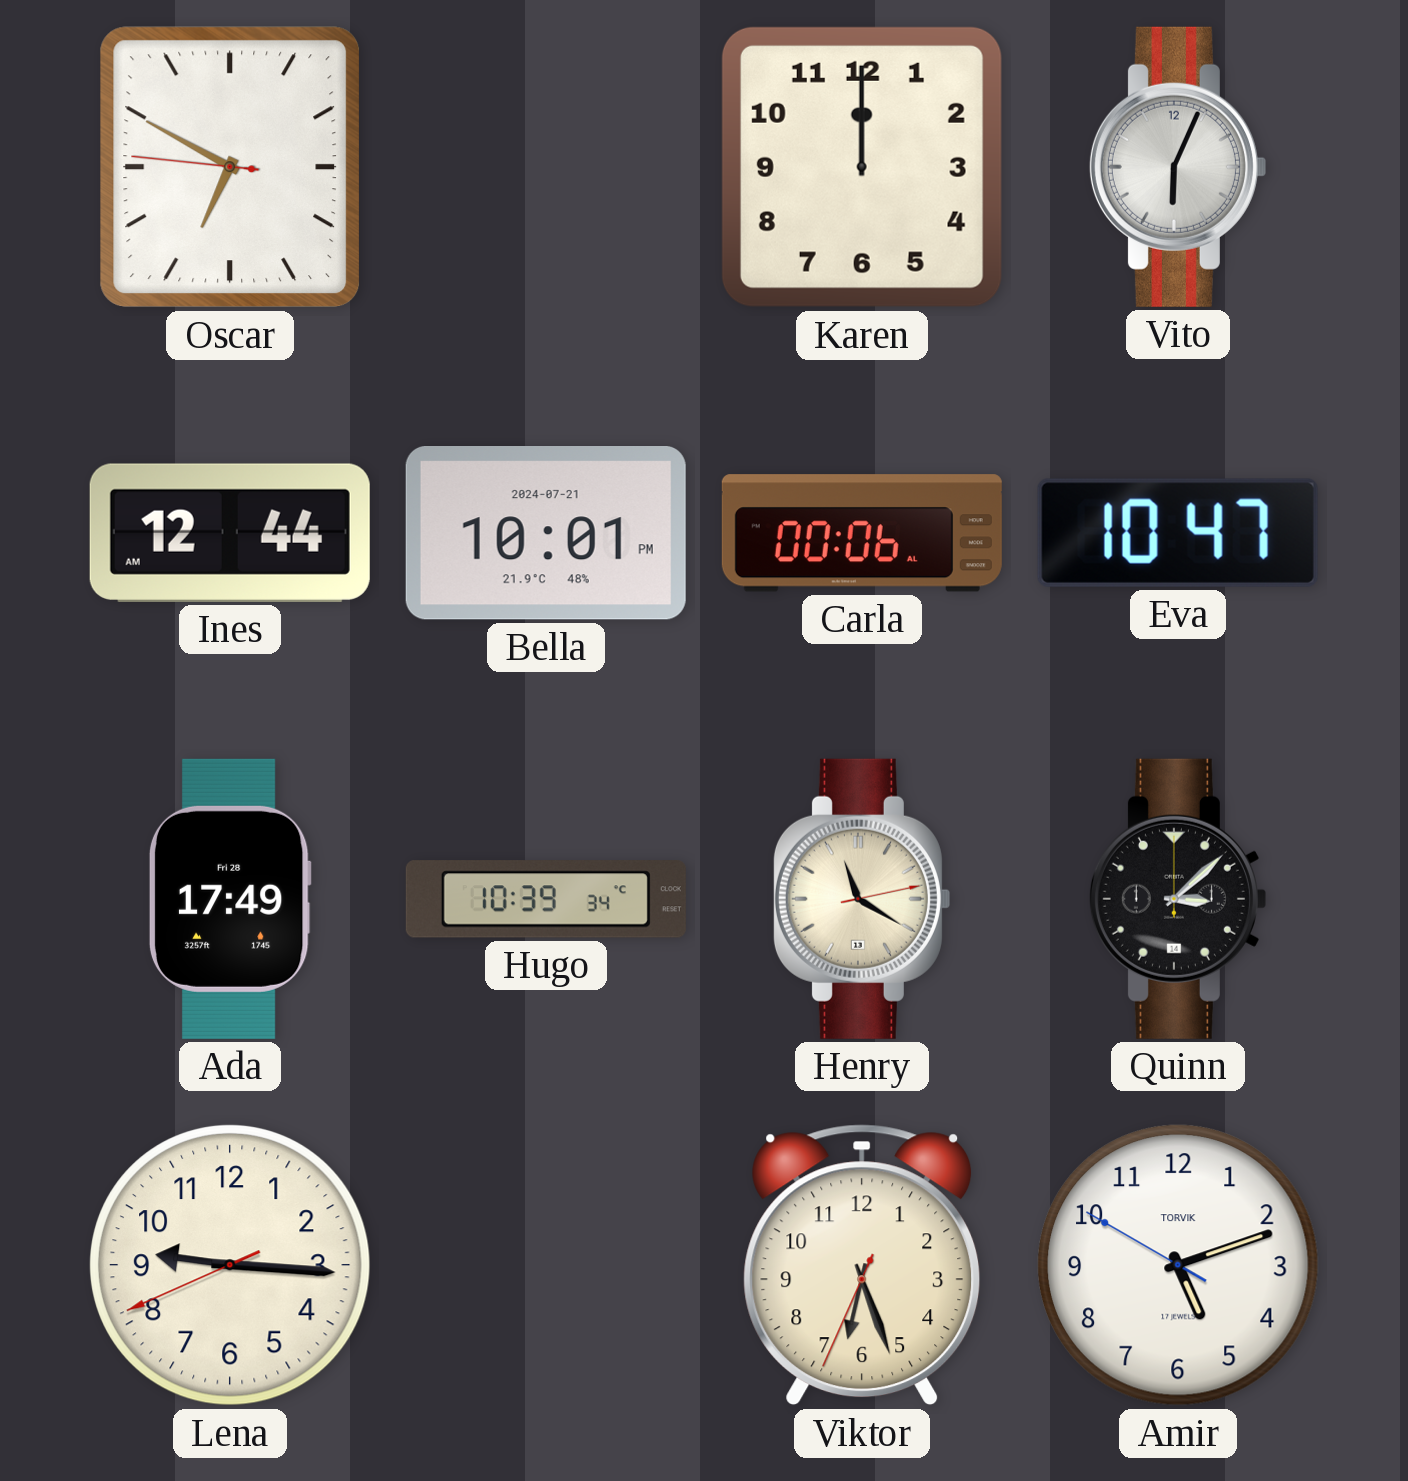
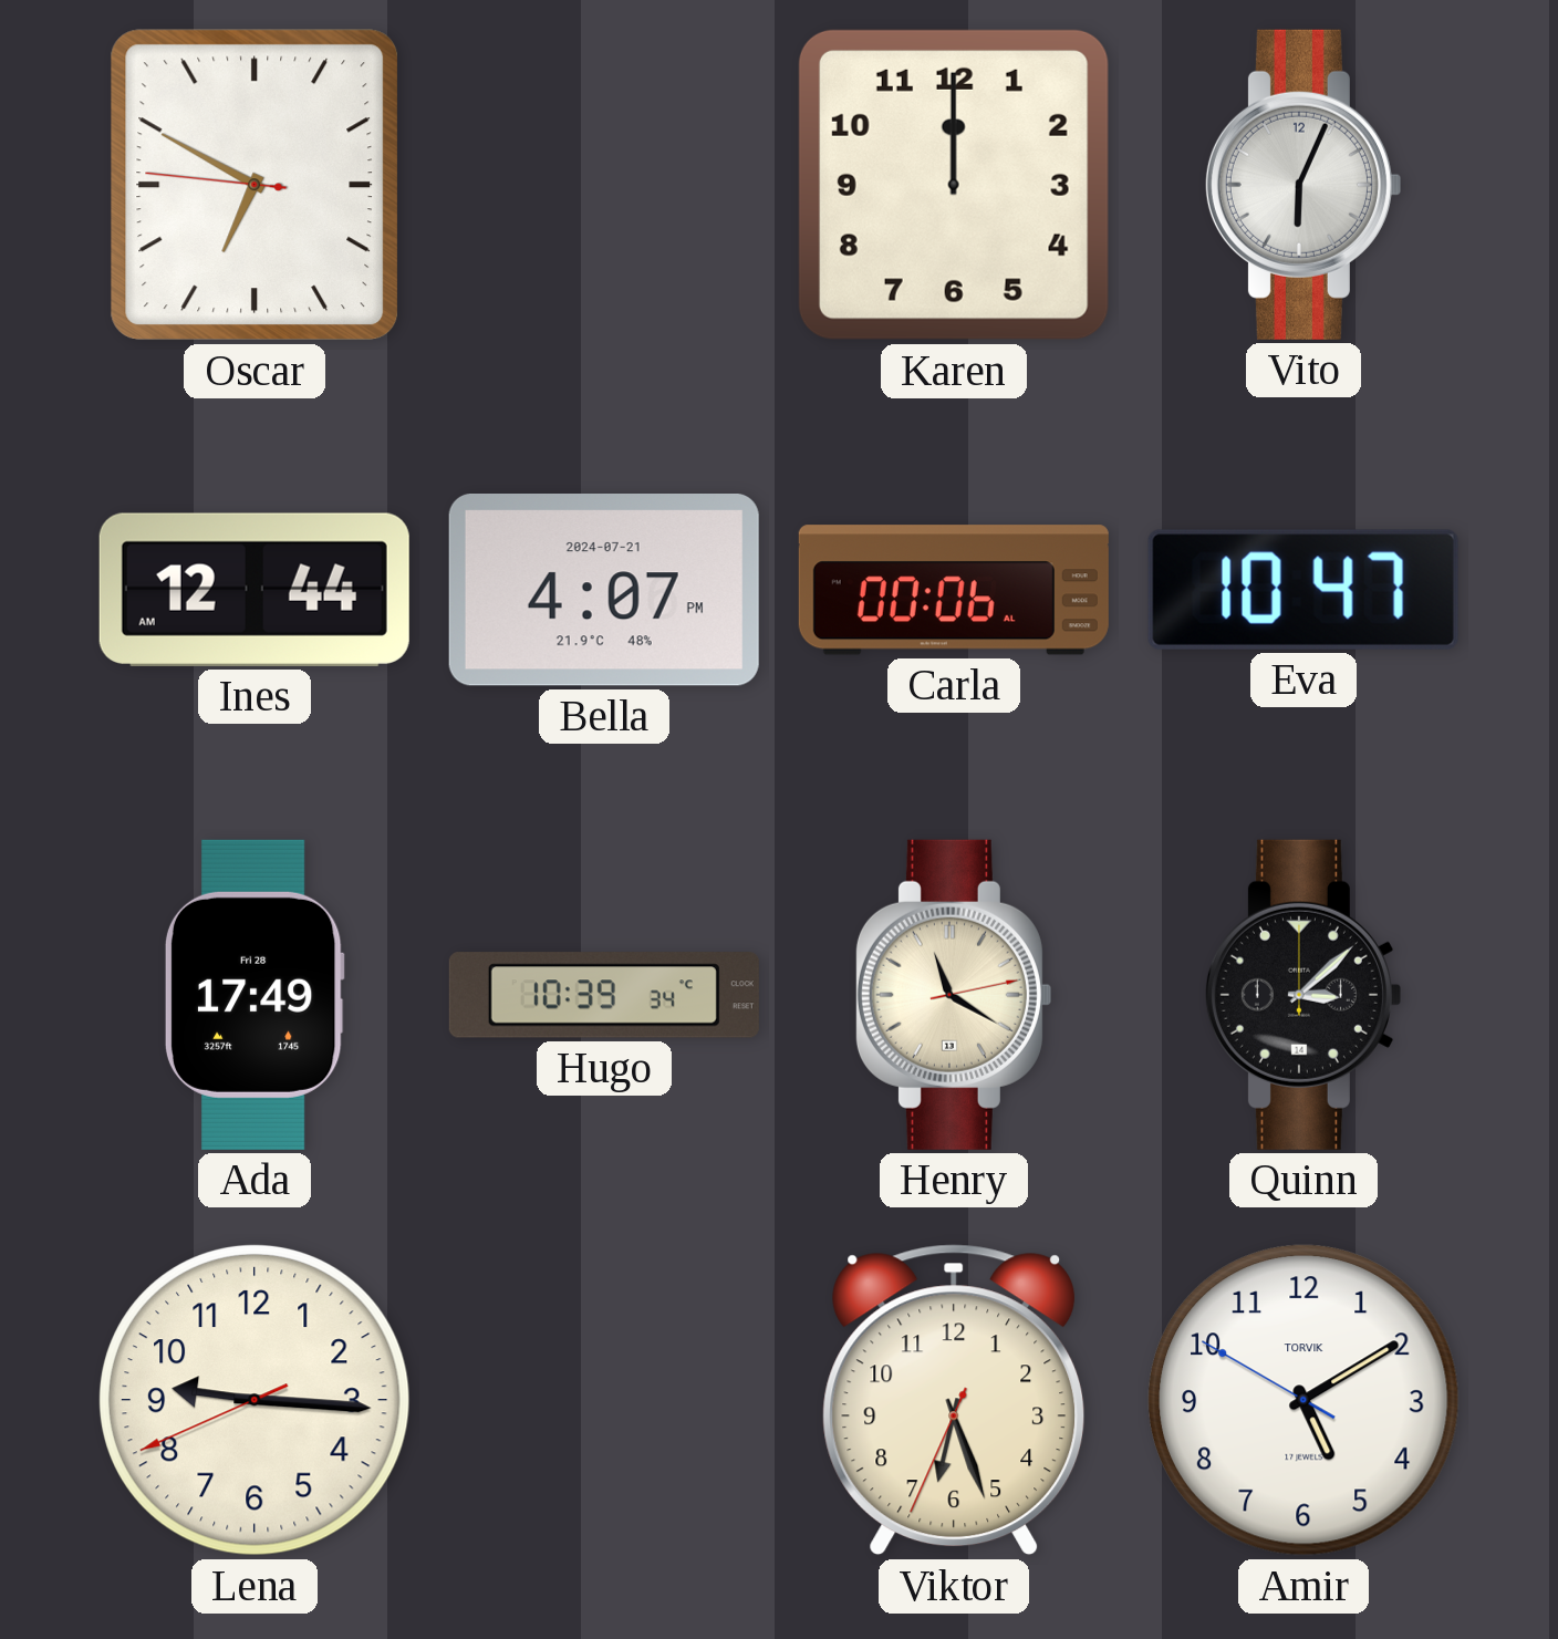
Bella: 10:01 -> 4:07
Amir: 5:11 -> 5:09
